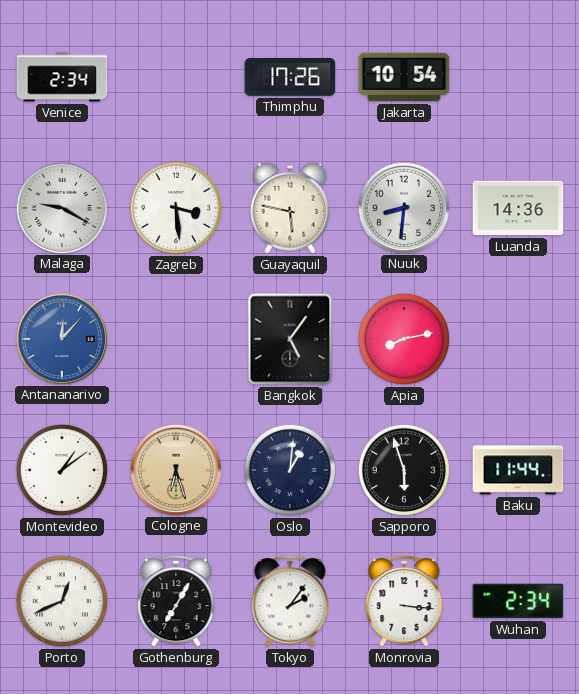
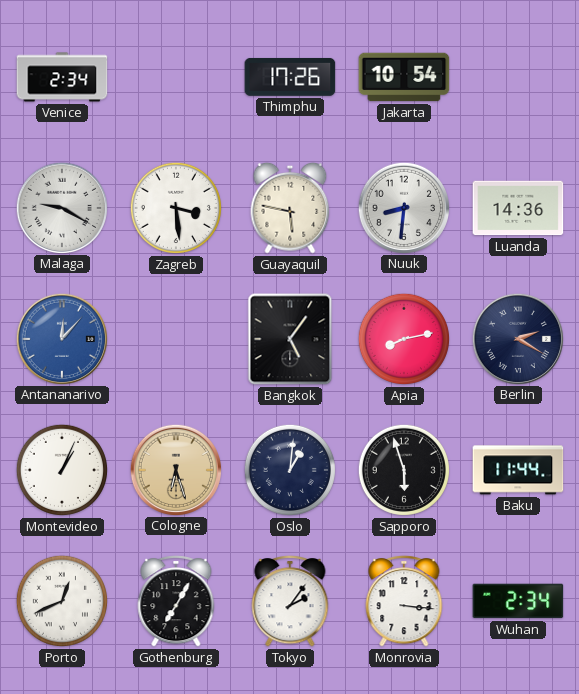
Berlin: none -> 2:20
Montevideo: 1:09 -> 1:04
